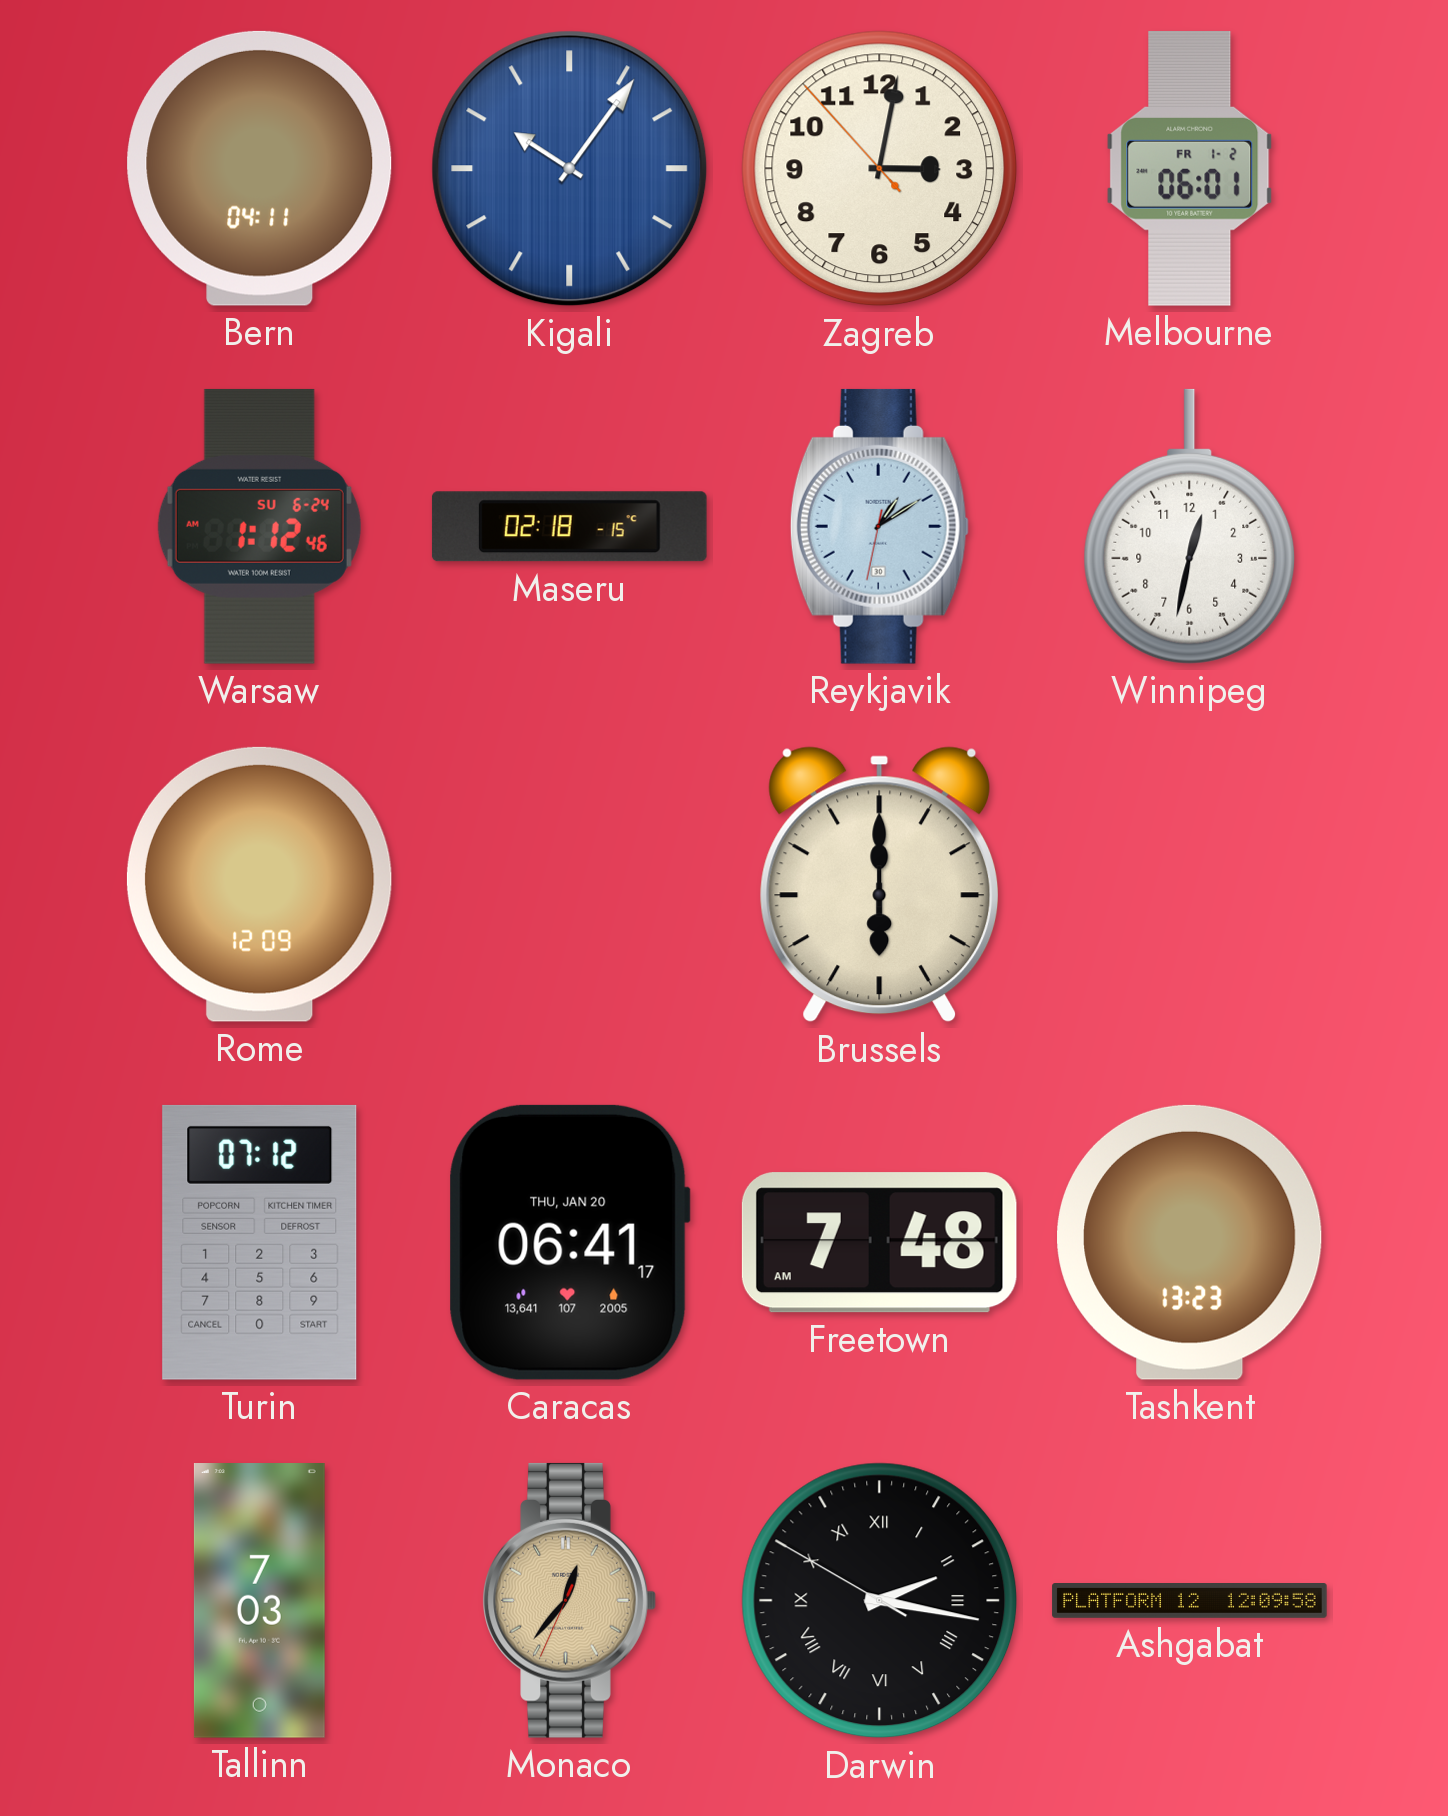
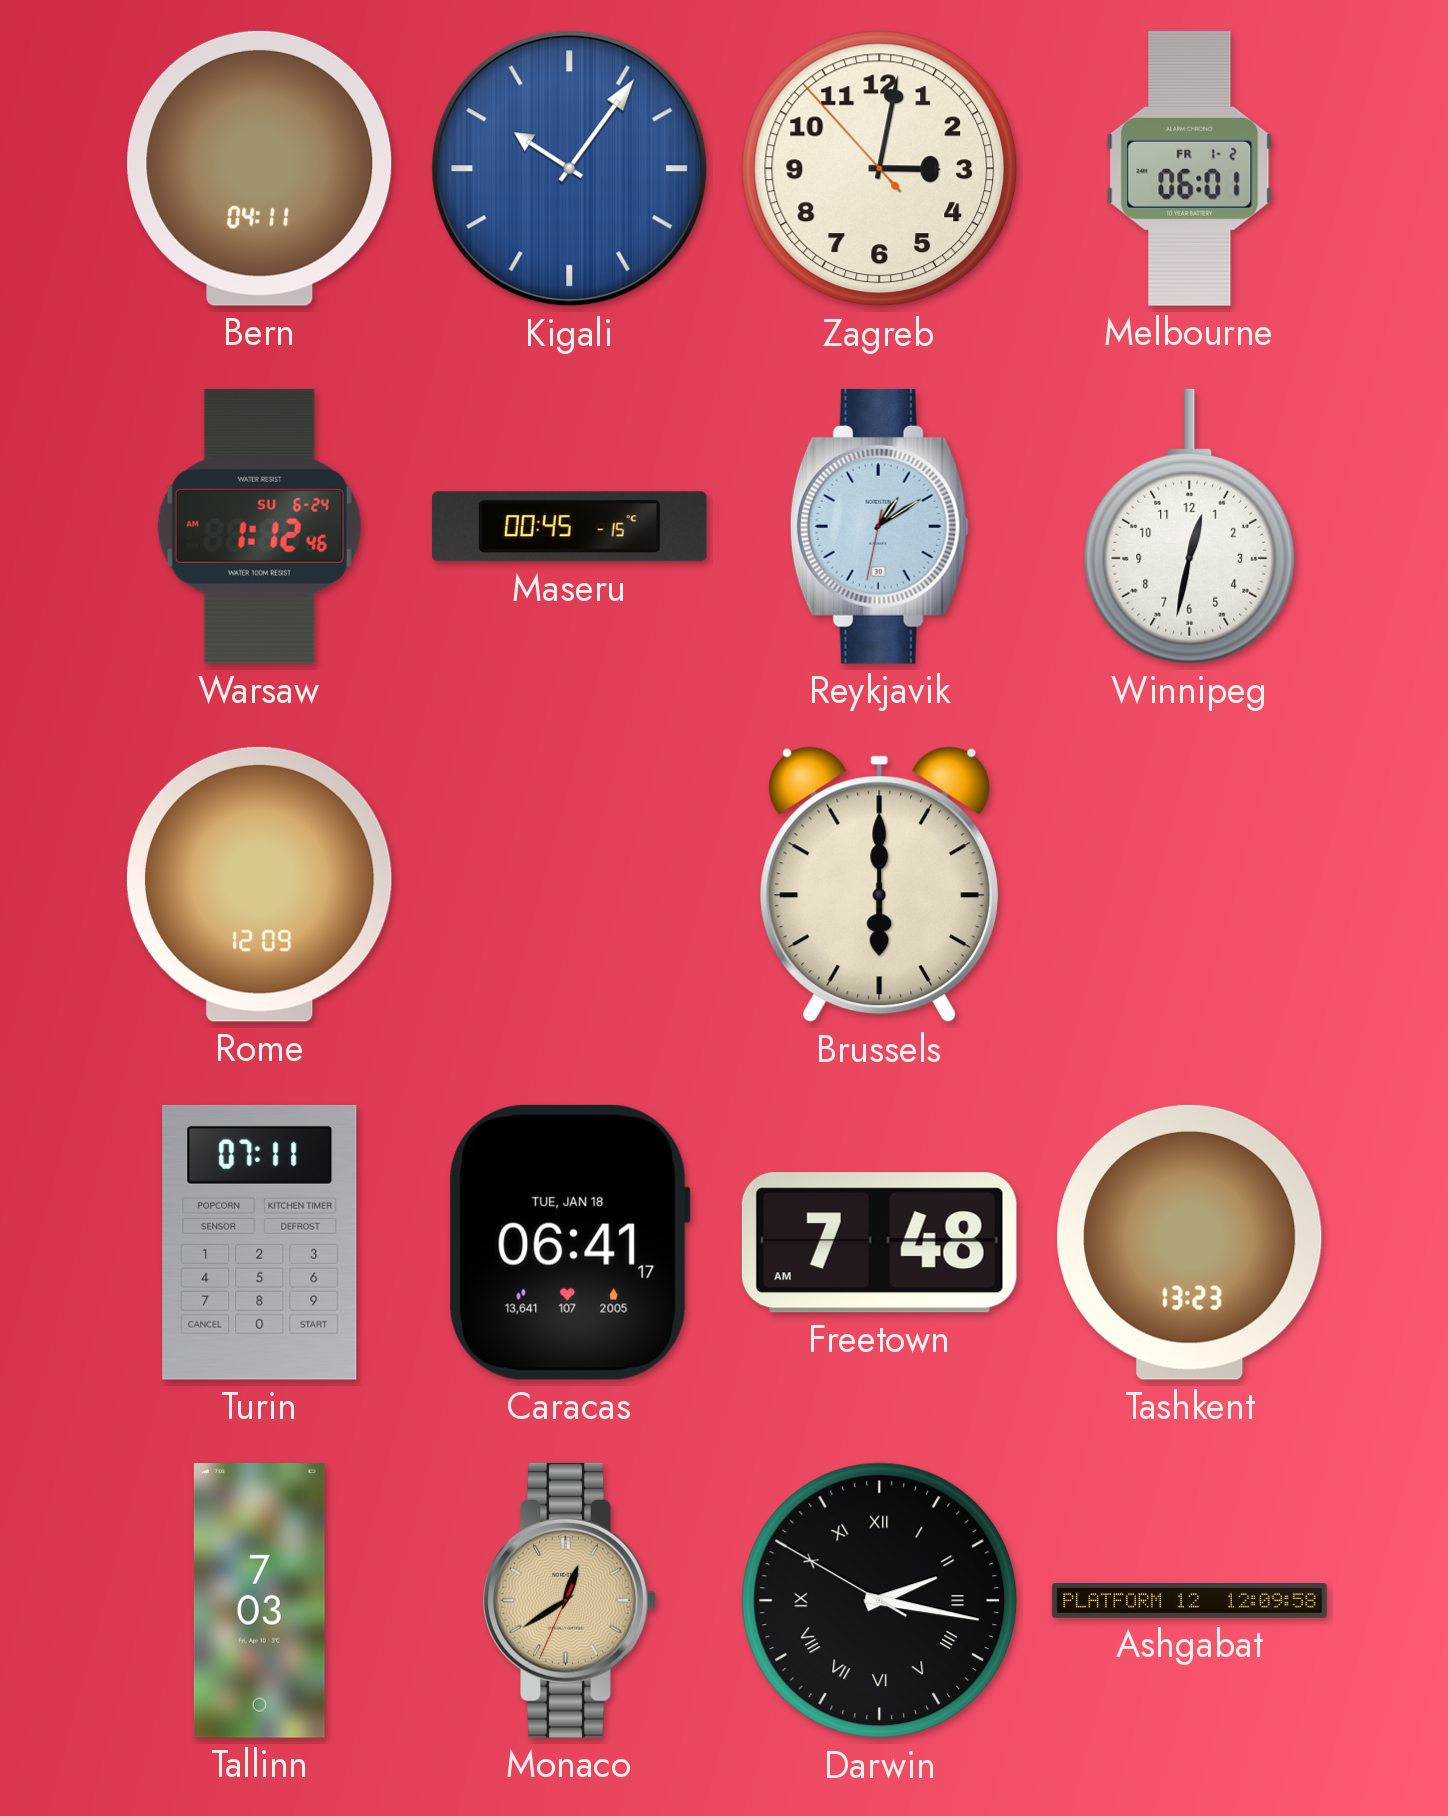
Maseru: 02:18 -> 00:45
Turin: 07:12 -> 07:11
Caracas date: THU, JAN 20 -> TUE, JAN 18
Monaco: 12:36 -> 12:39
